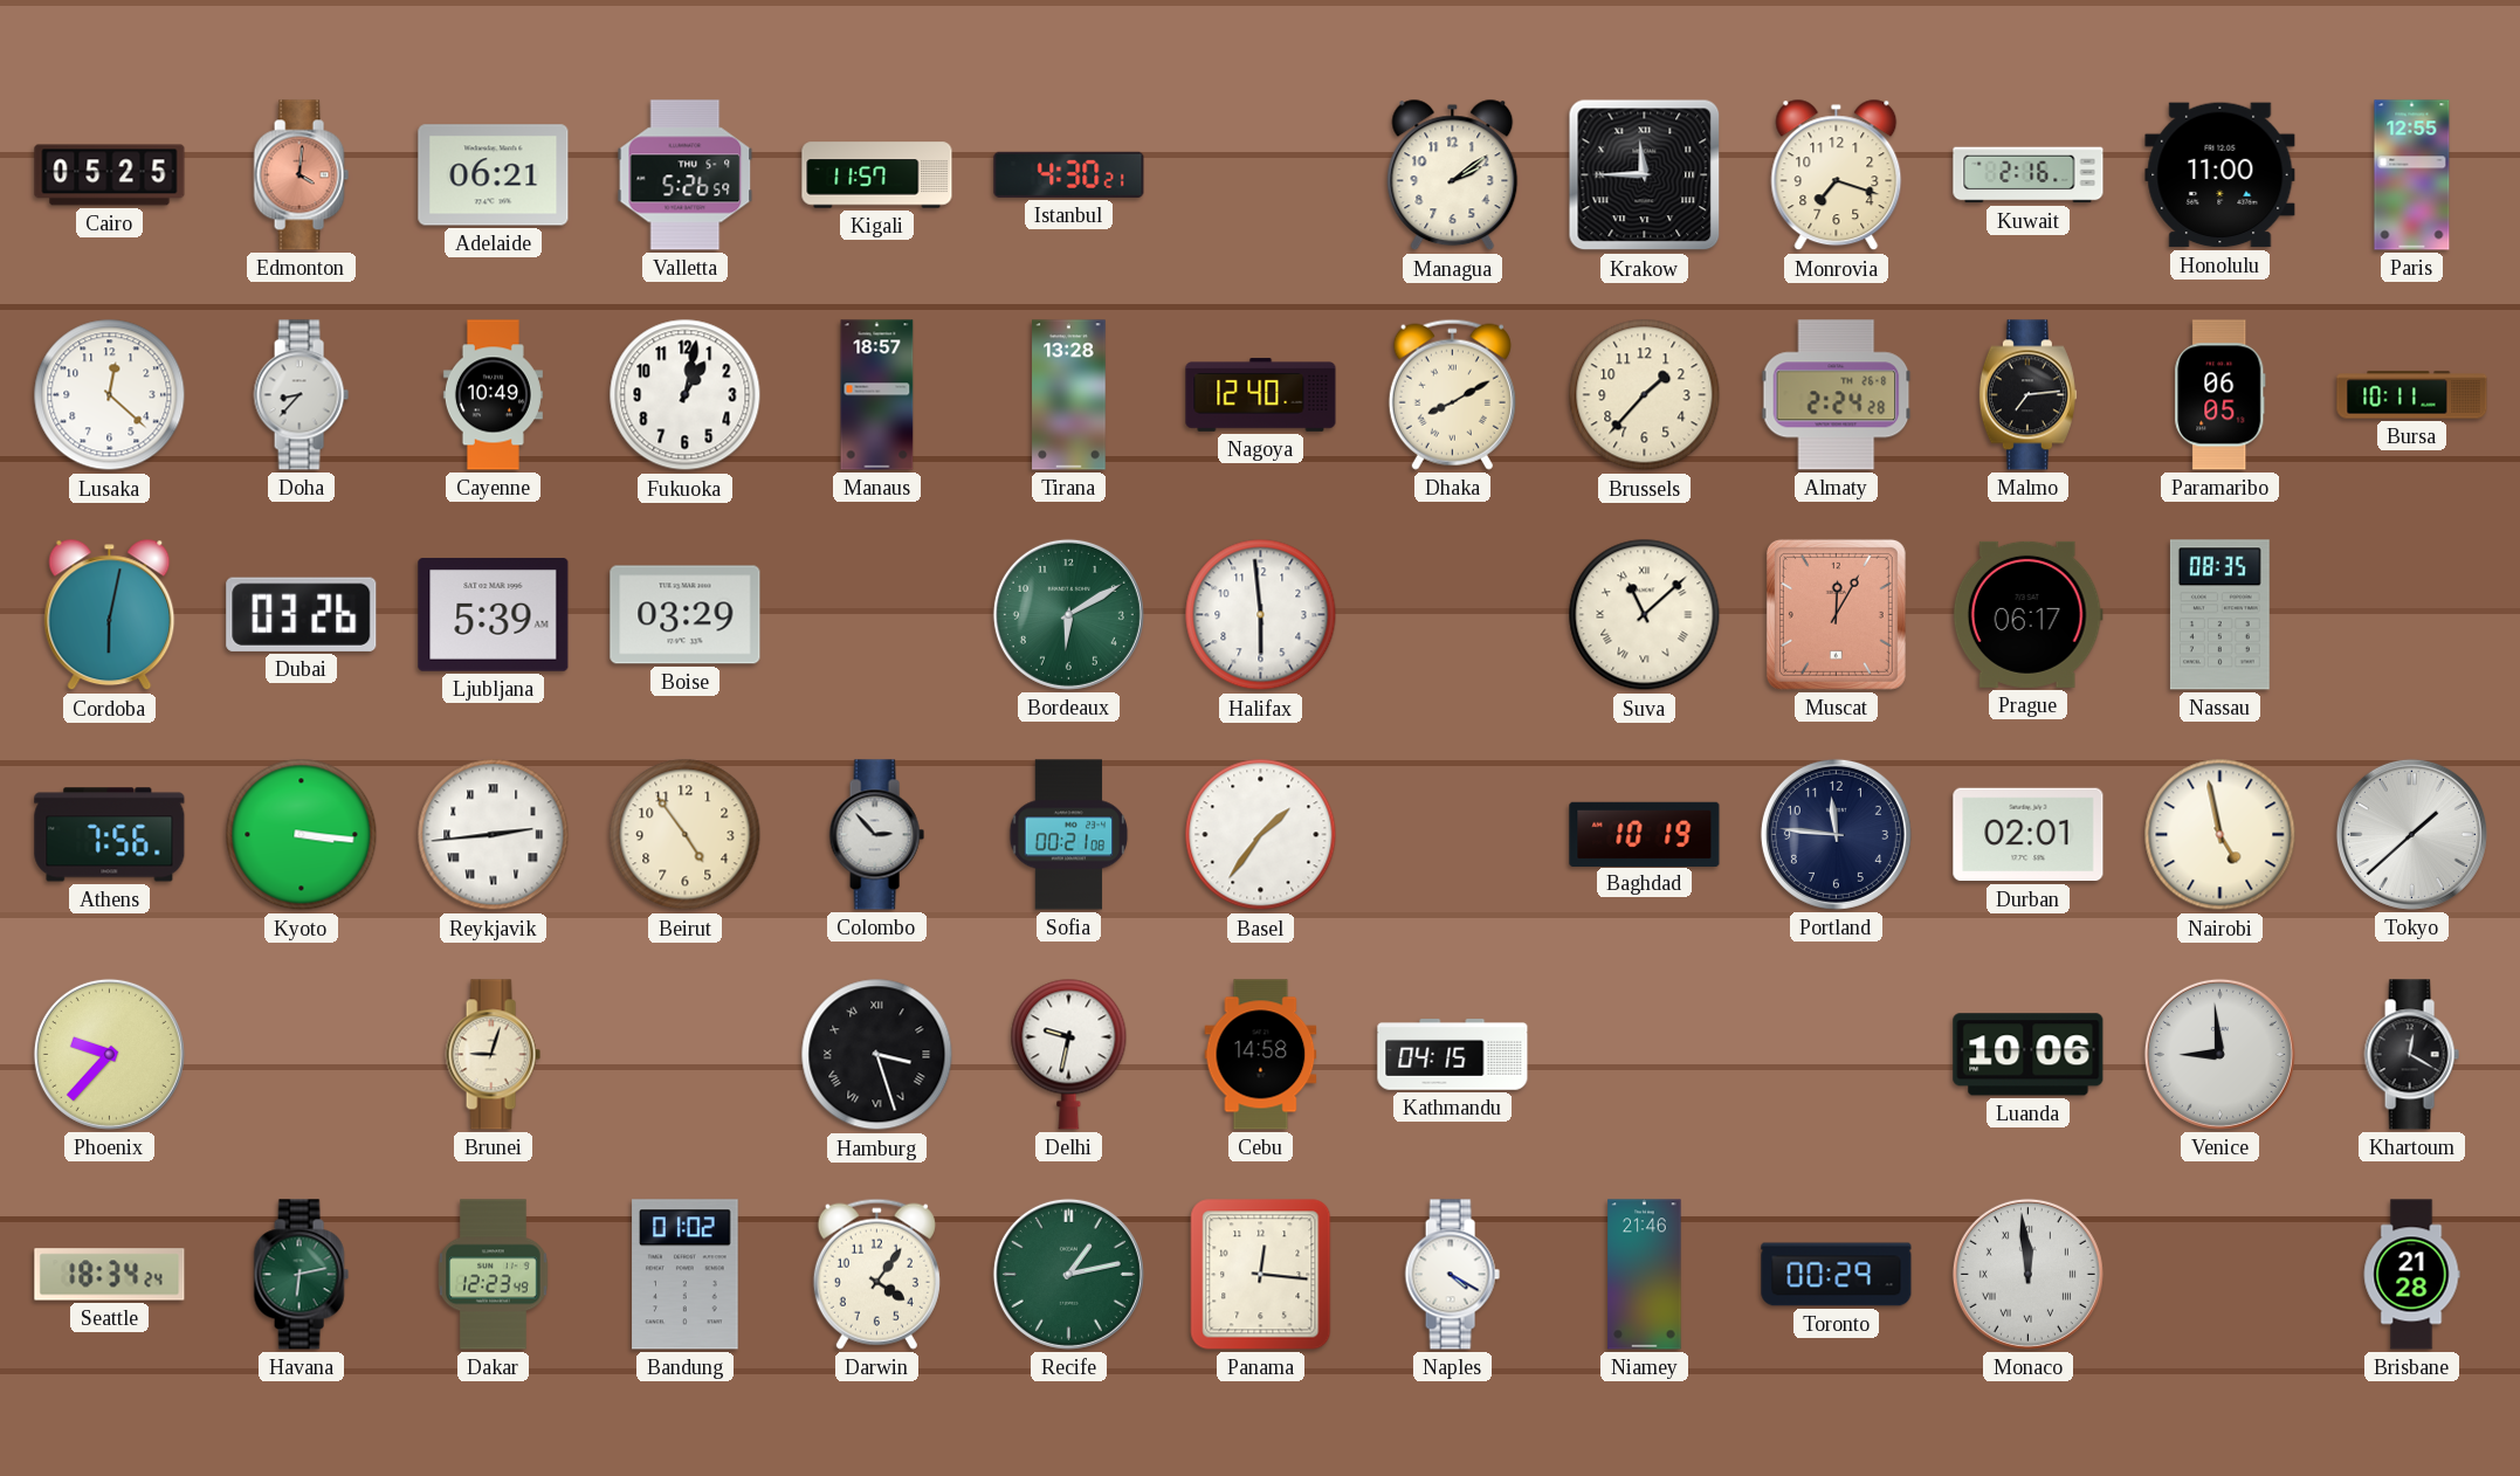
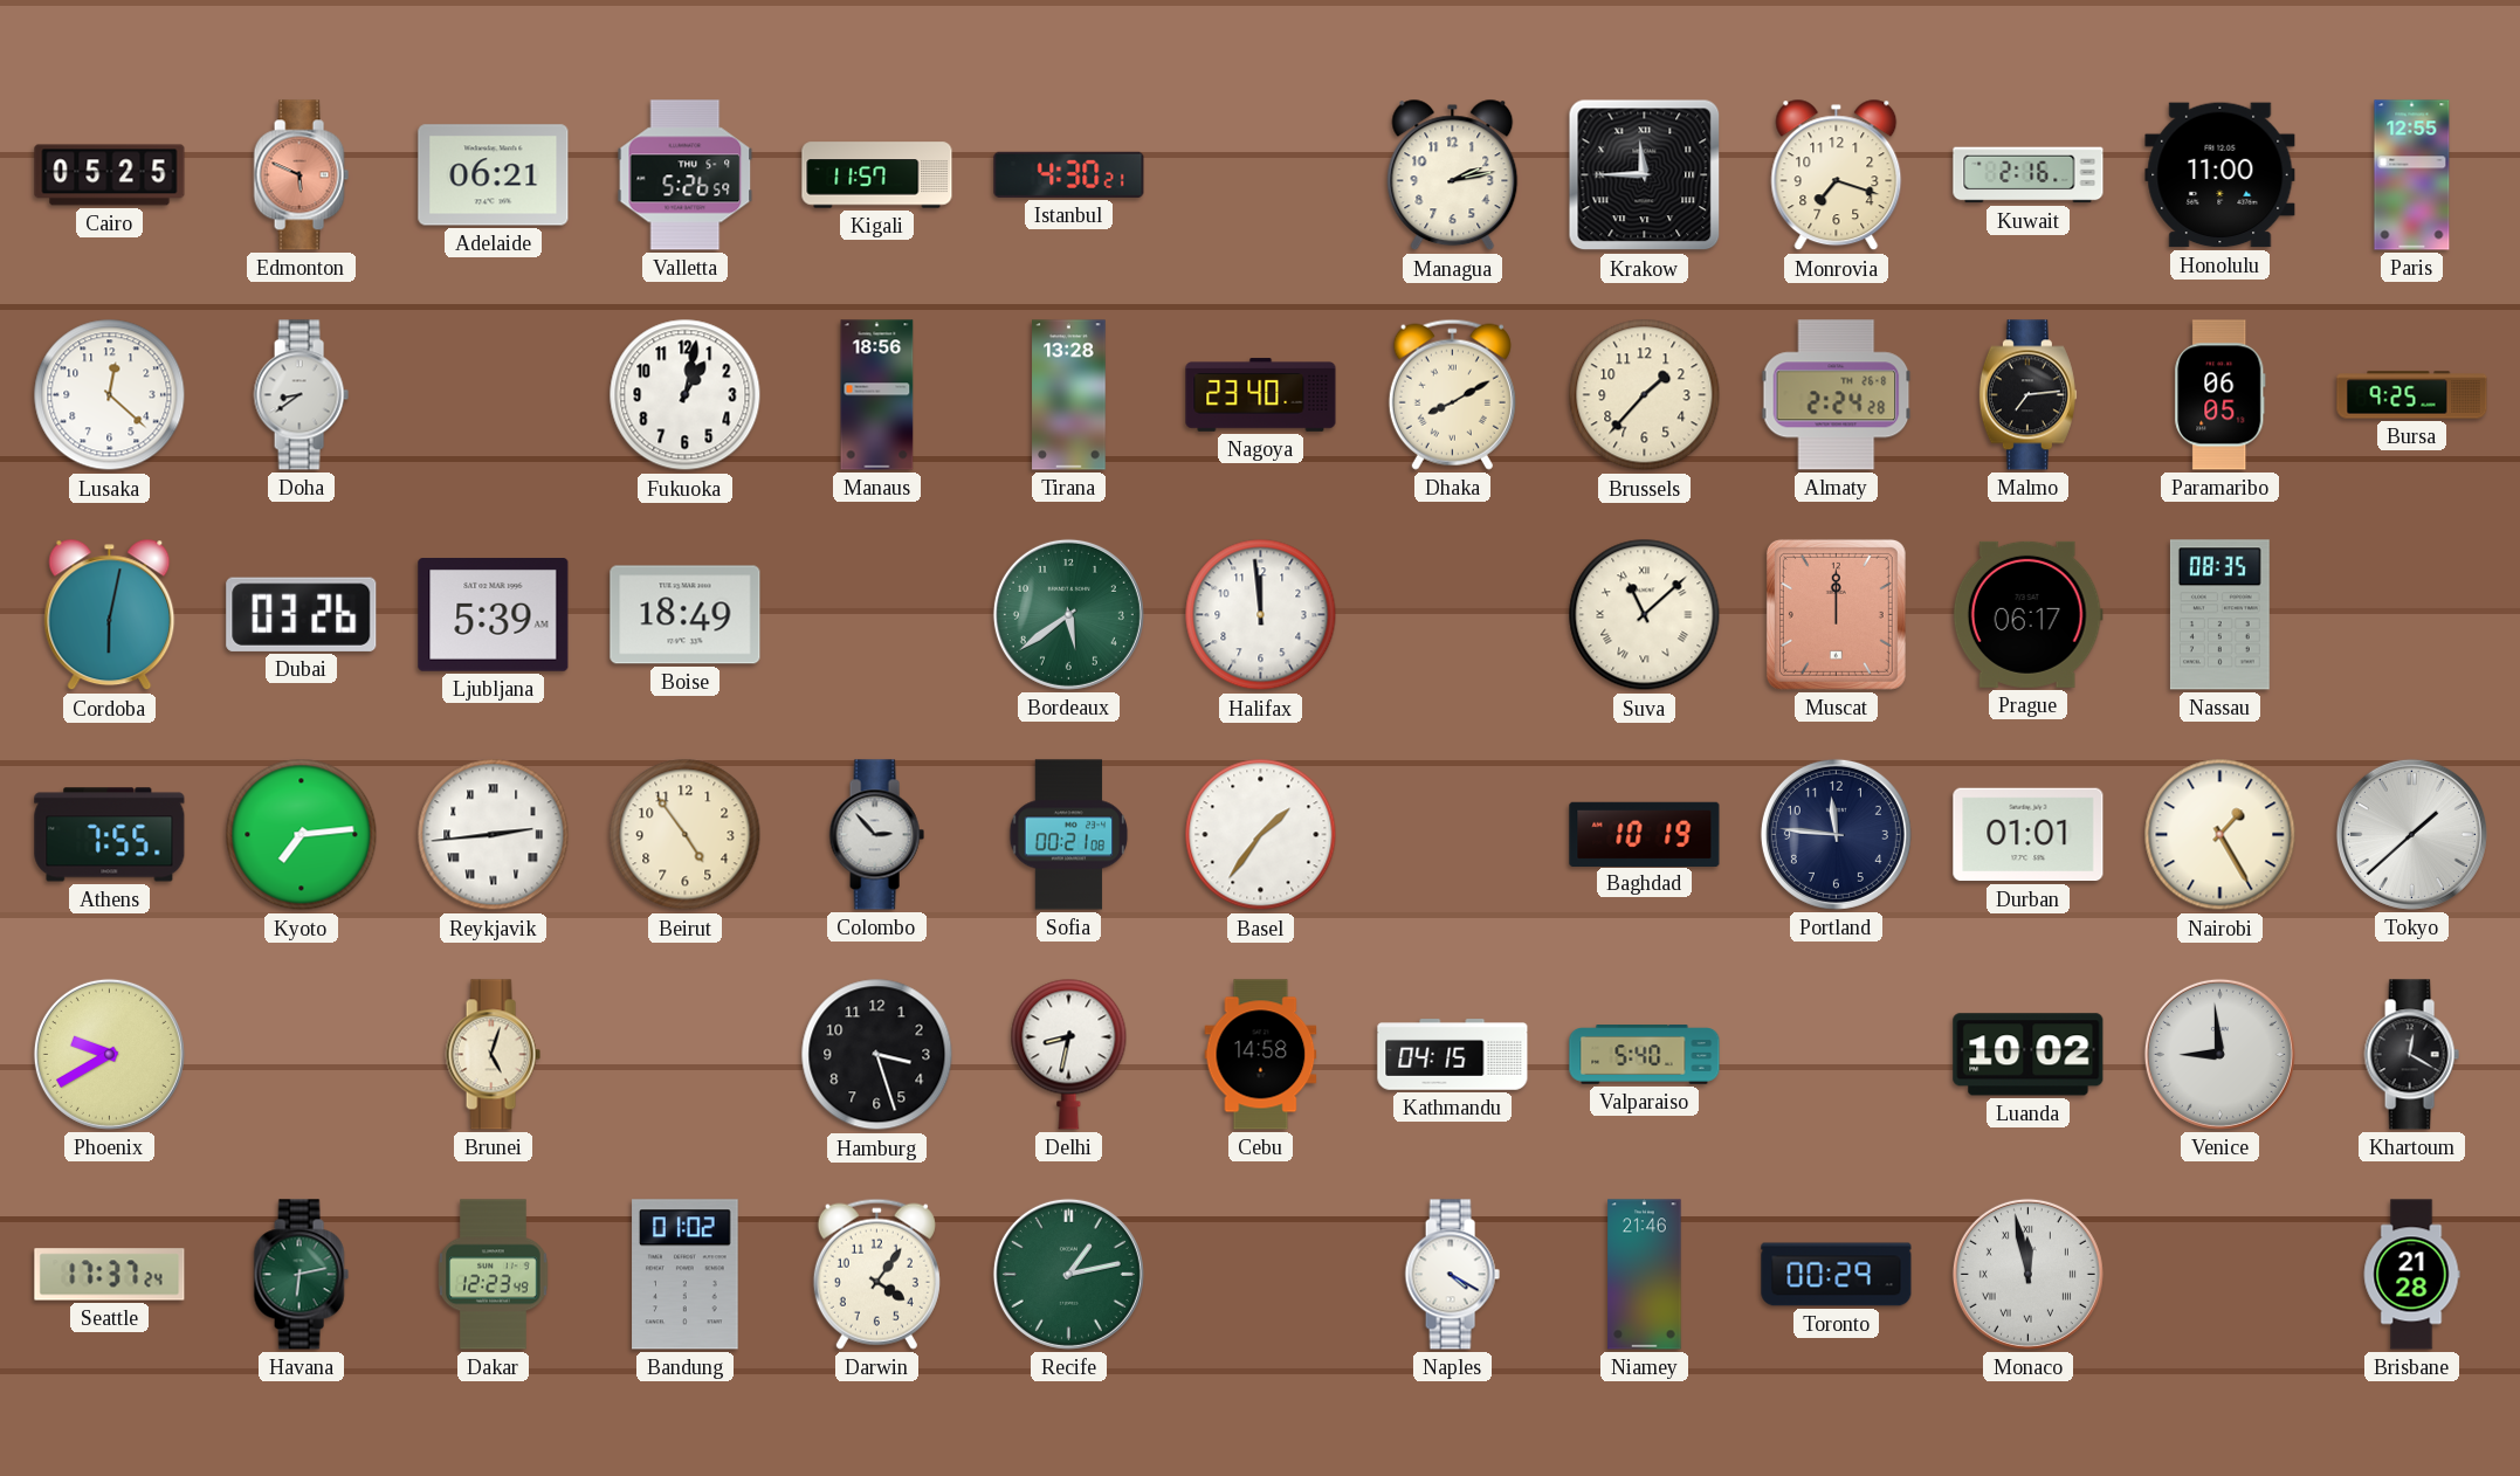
Edmonton: 4:01 -> 5:49
Managua: 2:09 -> 2:13
Doha: 8:37 -> 8:39
Cayenne: 10:49 -> none
Manaus: 18:57 -> 18:56
Nagoya: 12:40 -> 23:40
Bursa: 10:11 -> 9:25
Boise: 03:29 -> 18:49
Bordeaux: 6:10 -> 5:39
Halifax: 5:59 -> 11:59
Muscat: 12:05 -> 12:00
Athens: 7:56 -> 7:55
Kyoto: 3:16 -> 7:14
Durban: 02:01 -> 01:01
Nairobi: 4:58 -> 1:25
Phoenix: 9:37 -> 9:40
Brunei: 9:03 -> 5:03
Hamburg numerals: Roman -> Arabic
Delhi: 9:32 -> 8:32
Valparaiso: none -> 5:40
Luanda: 10:06 -> 10:02
Seattle: 18:34 -> 17:37
Panama: 12:16 -> none
Monaco: 11:59 -> 11:58
